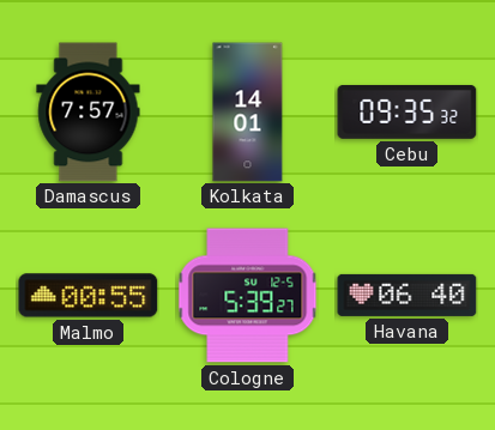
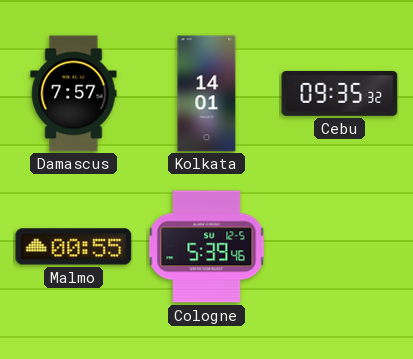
Cologne: 5:39:27 -> 5:39:46
Havana: 06:40 -> none
